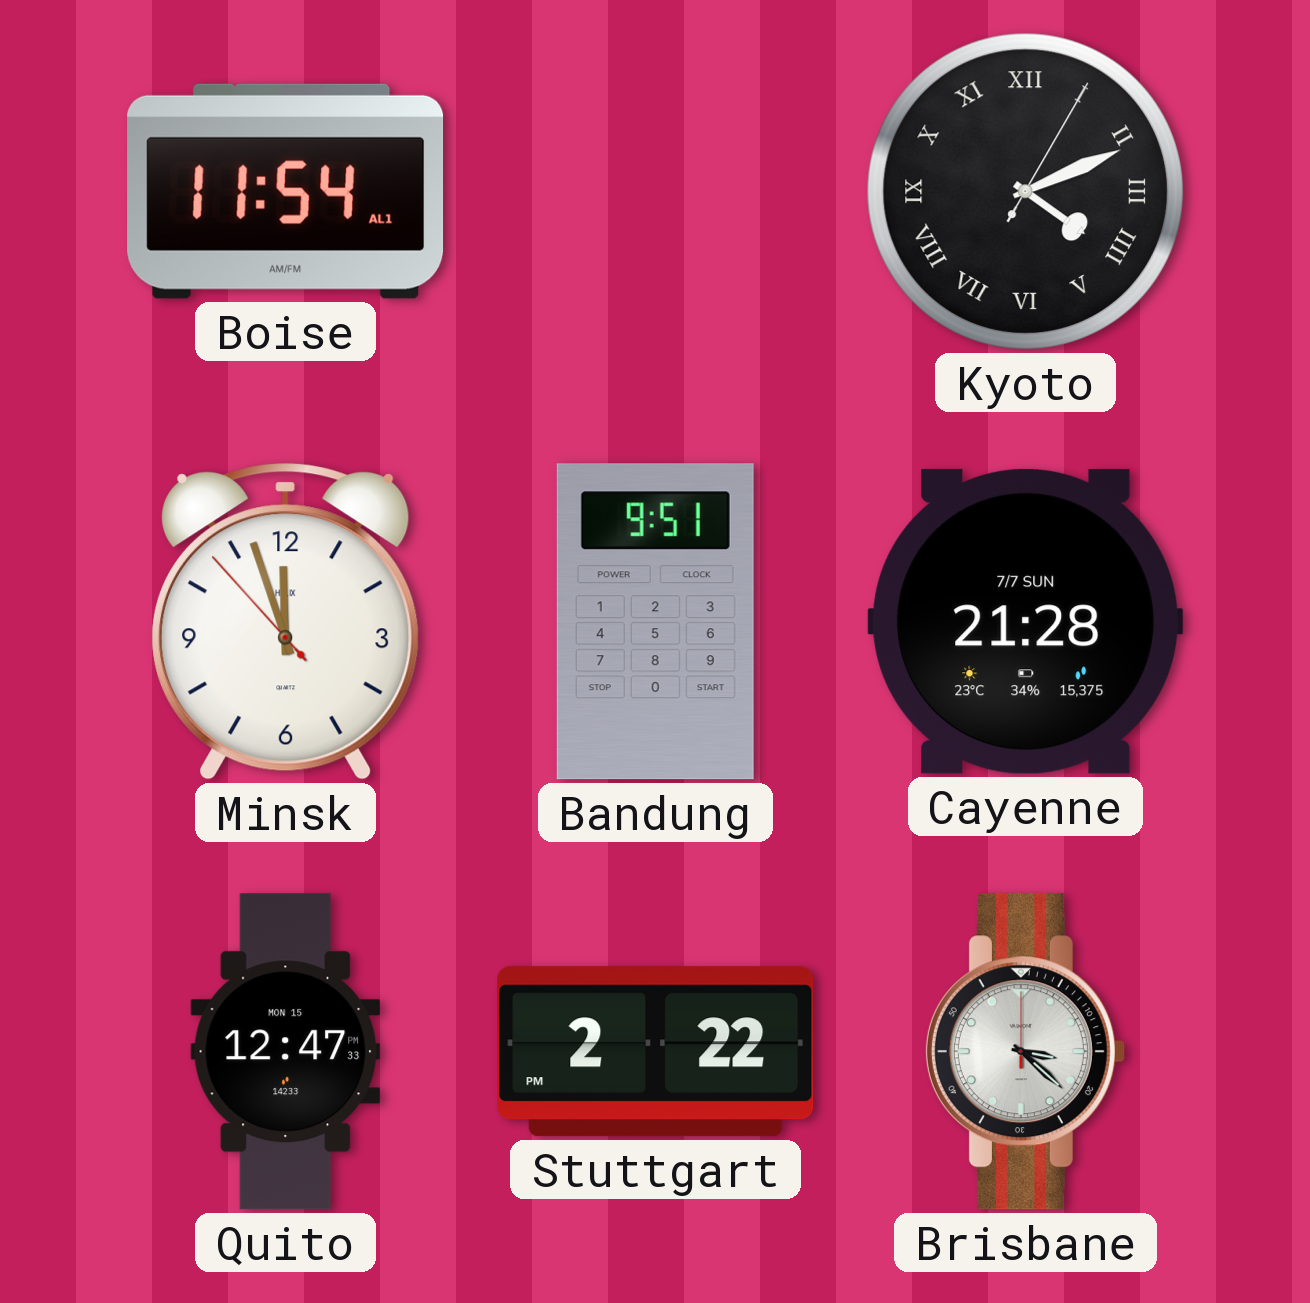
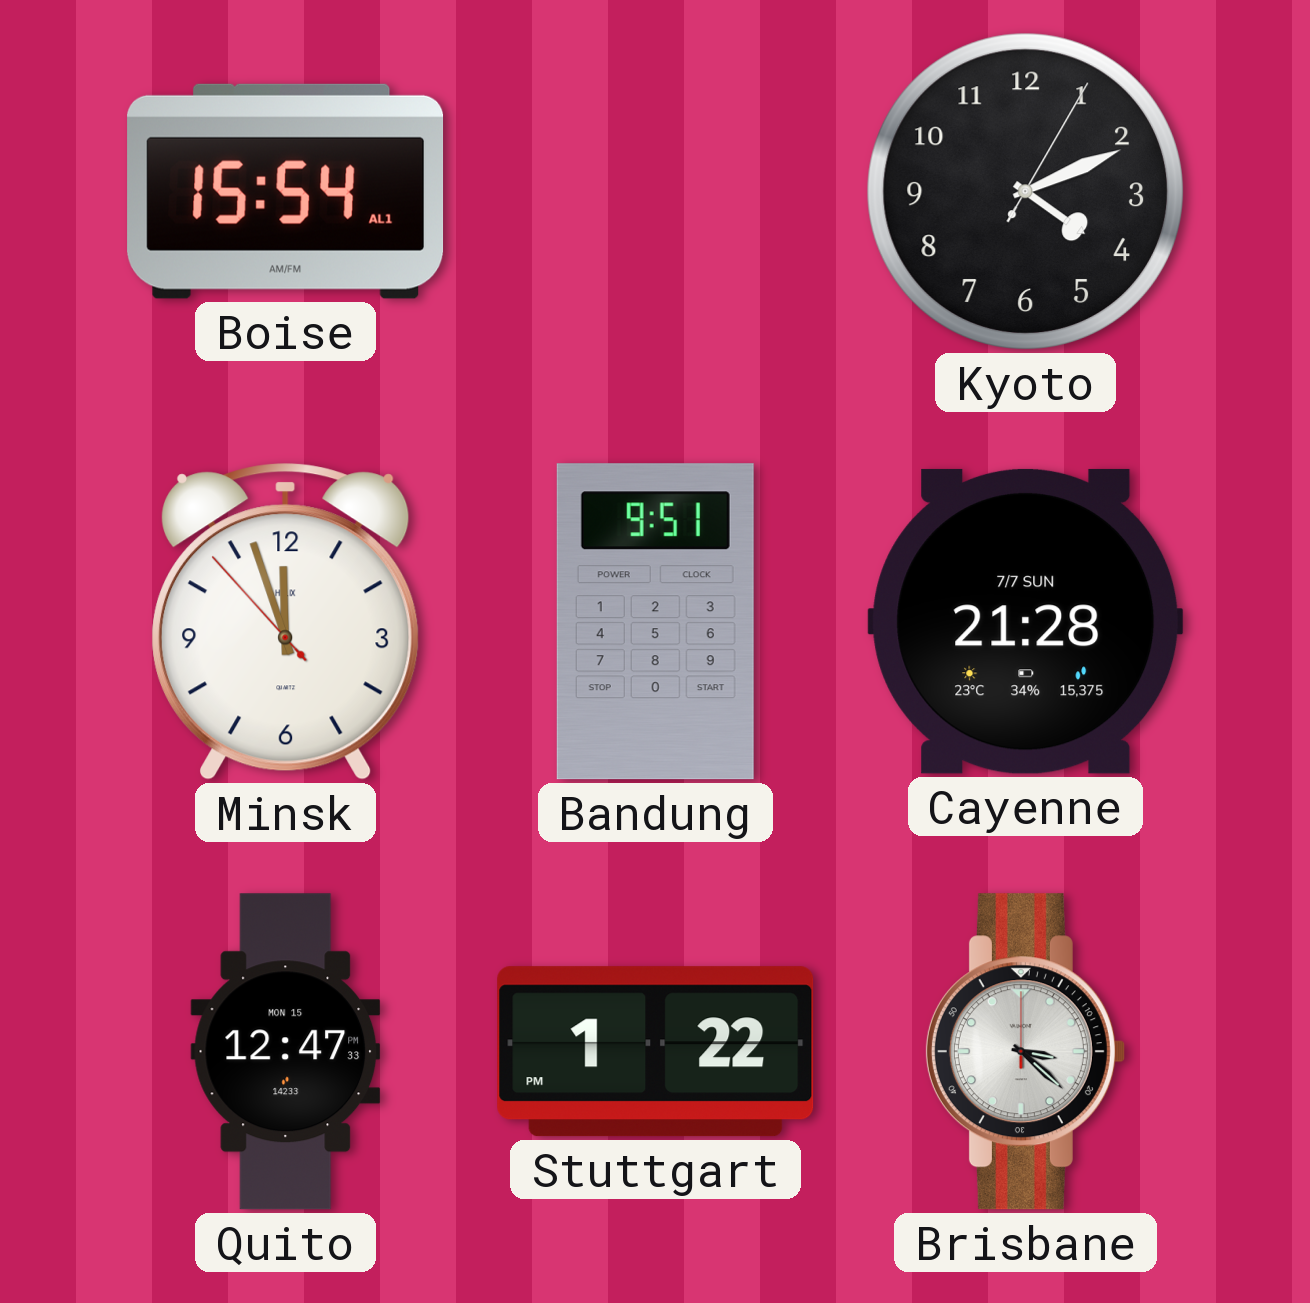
Boise: 11:54 -> 15:54
Kyoto numerals: Roman -> Arabic
Stuttgart: 2:22 -> 1:22
